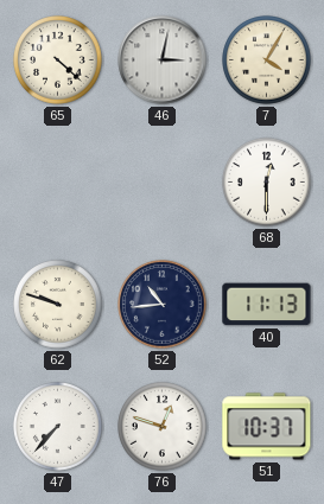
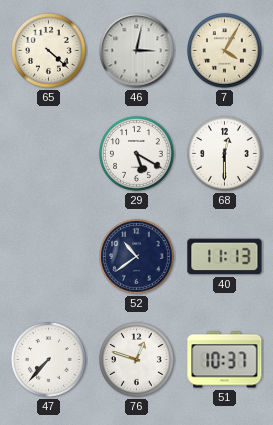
29: none -> 5:20
62: 9:48 -> none
52: 10:44 -> 10:39
